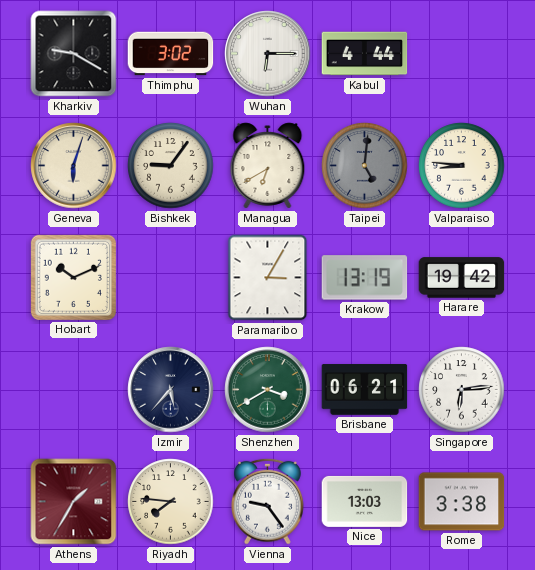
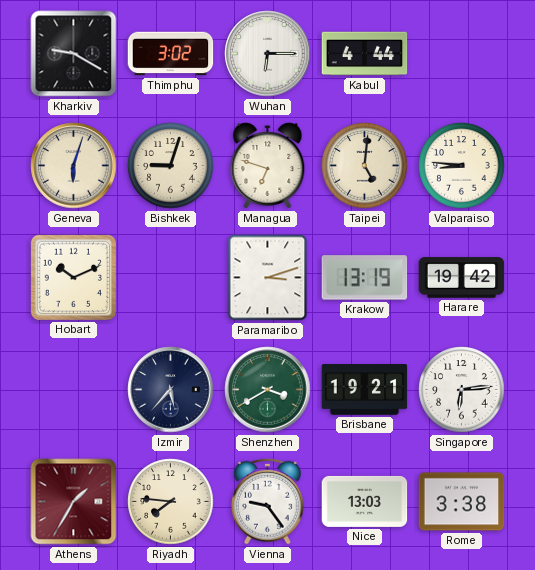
Bishkek: 9:06 -> 9:03
Managua: 6:40 -> 6:48
Taipei dial: grey -> cream
Paramaribo: 3:05 -> 3:12
Brisbane: 06:21 -> 19:21
